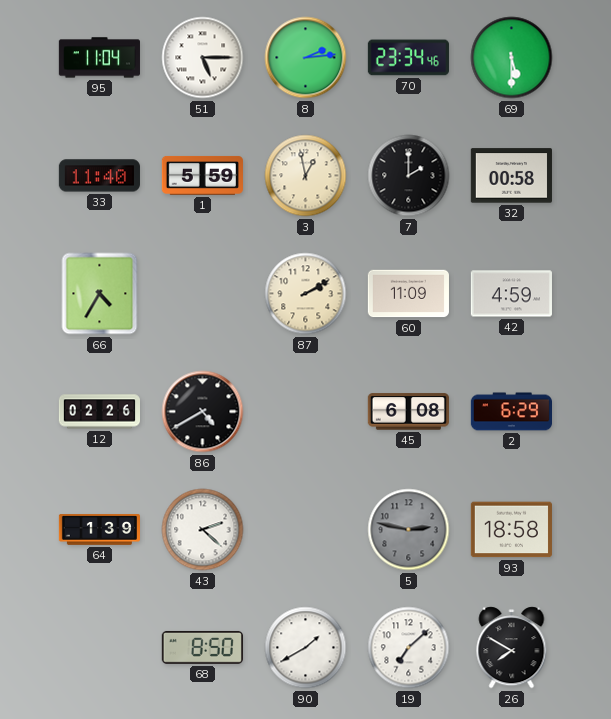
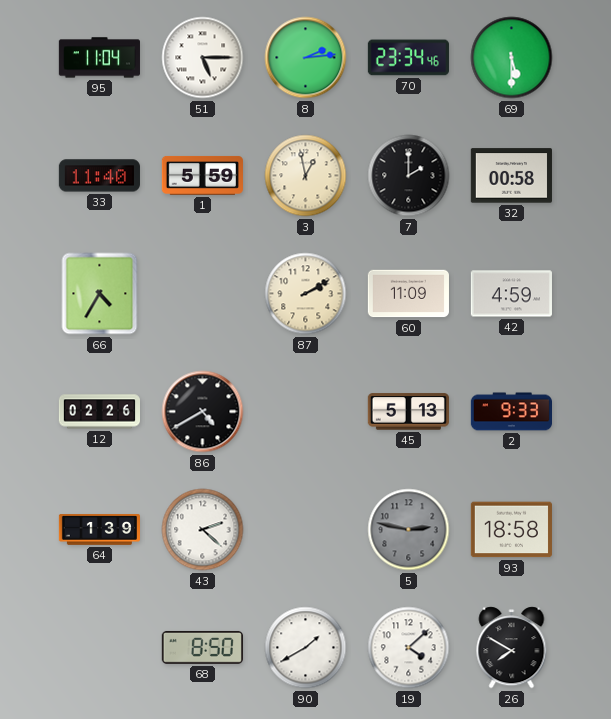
45: 6:08 -> 5:13
2: 6:29 -> 9:33
19: 7:08 -> 4:08
